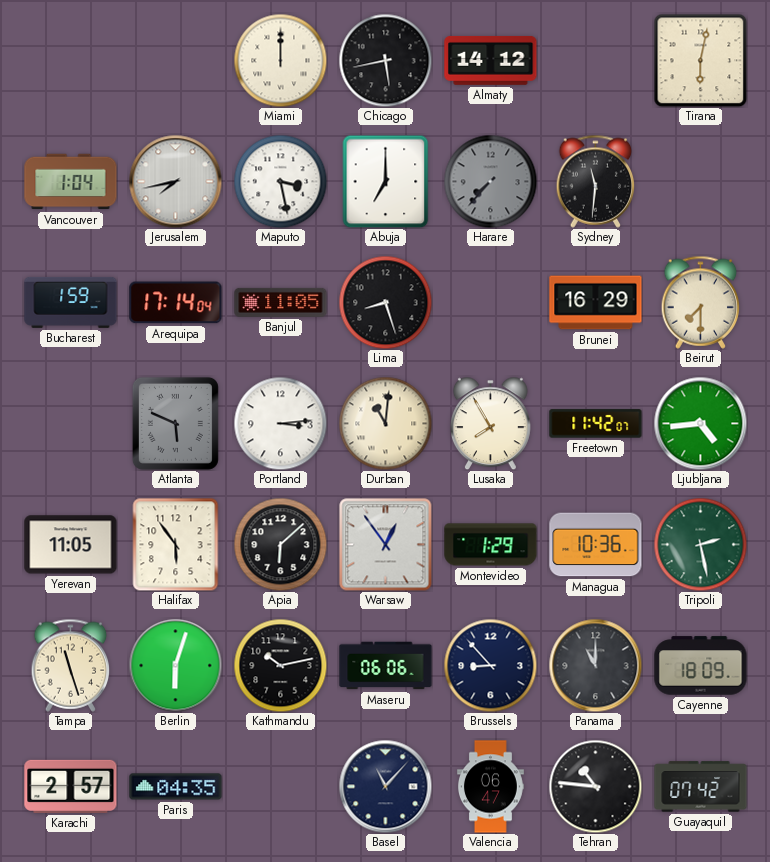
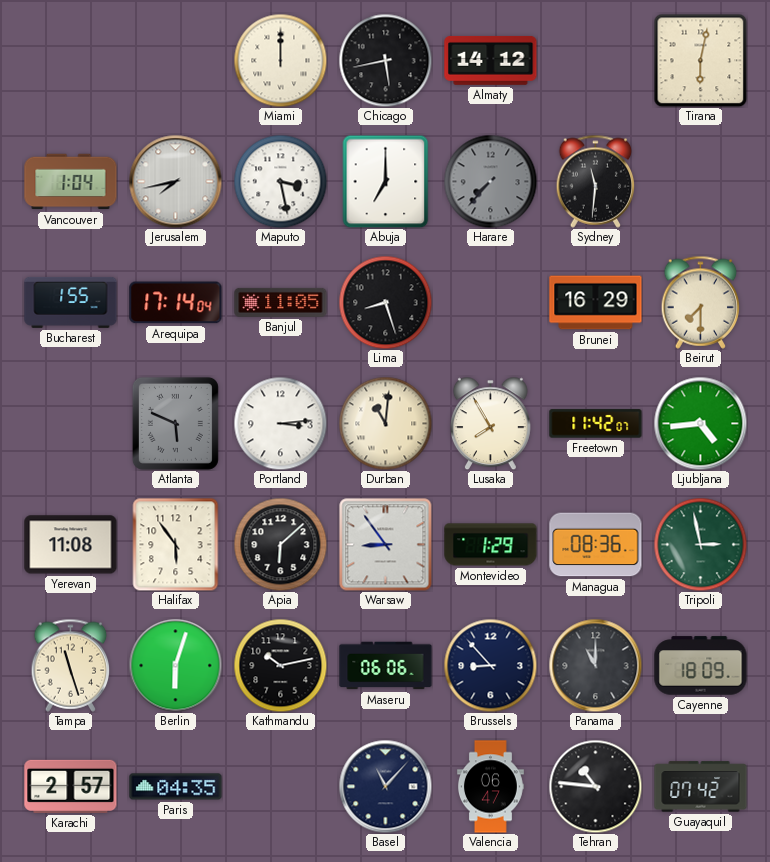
Bucharest: 1:59 -> 1:55
Yerevan: 11:05 -> 11:08
Warsaw: 12:54 -> 8:54
Managua: 10:36 -> 08:36
Tripoli: 2:28 -> 2:58
